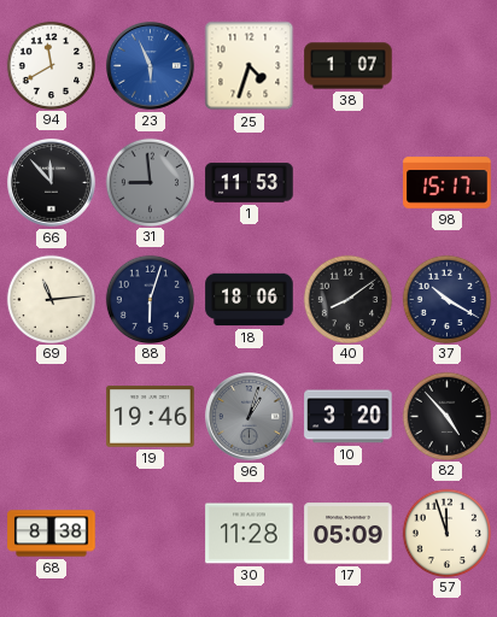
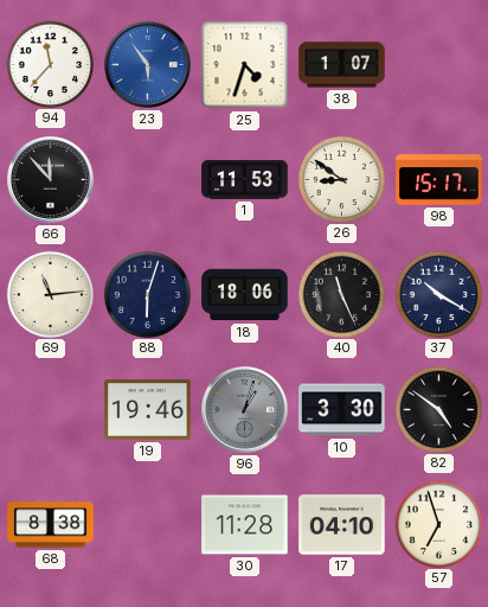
94: 11:40 -> 11:37
23: 5:56 -> 5:54
31: 8:59 -> none
26: none -> 8:51
40: 8:09 -> 11:26
10: 3:20 -> 3:30
82: 4:53 -> 4:51
17: 05:09 -> 04:10
57: 11:57 -> 6:57
